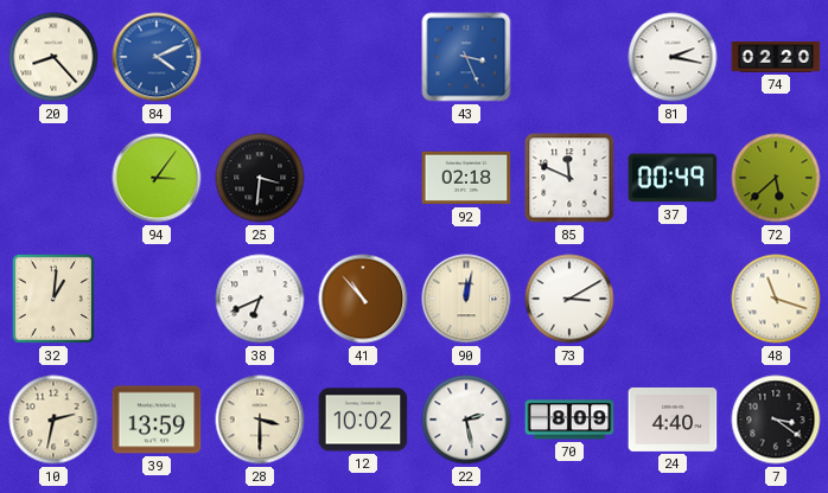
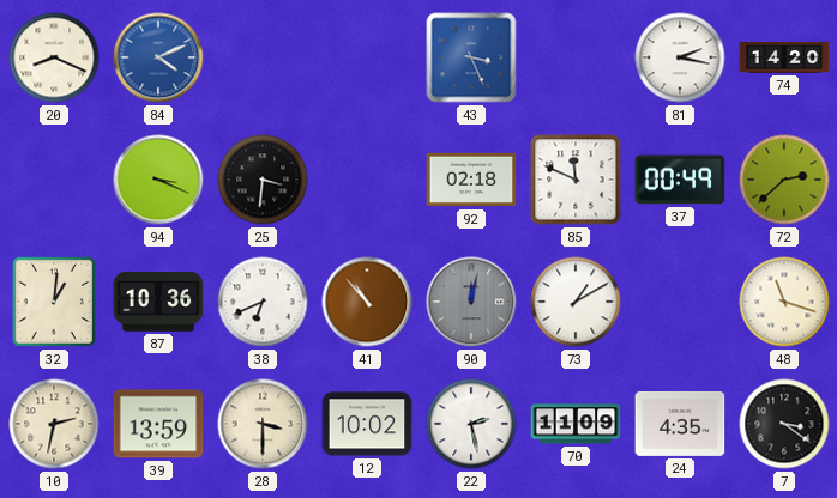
20: 8:23 -> 8:19
74: 02:20 -> 14:20
94: 3:06 -> 3:19
72: 5:38 -> 2:38
87: none -> 10:36
90 dial: cream -> grey
73: 3:10 -> 1:10
70: 8:09 -> 11:09
24: 4:40 -> 4:35
